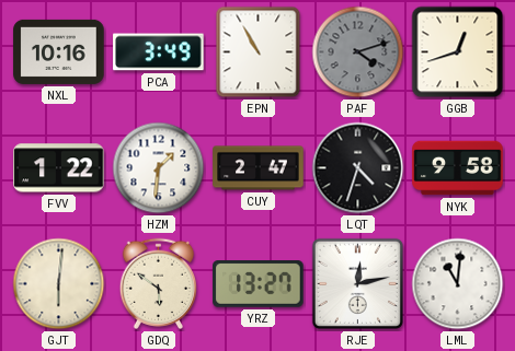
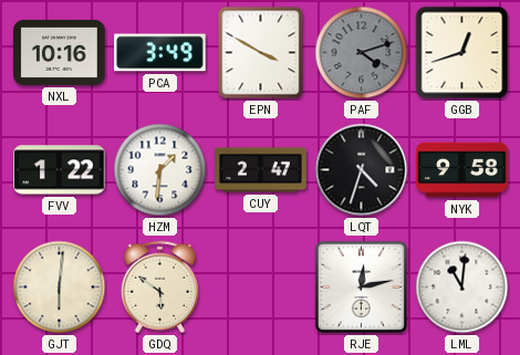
EPN: 10:55 -> 3:50
YRZ: 13:27 -> none
